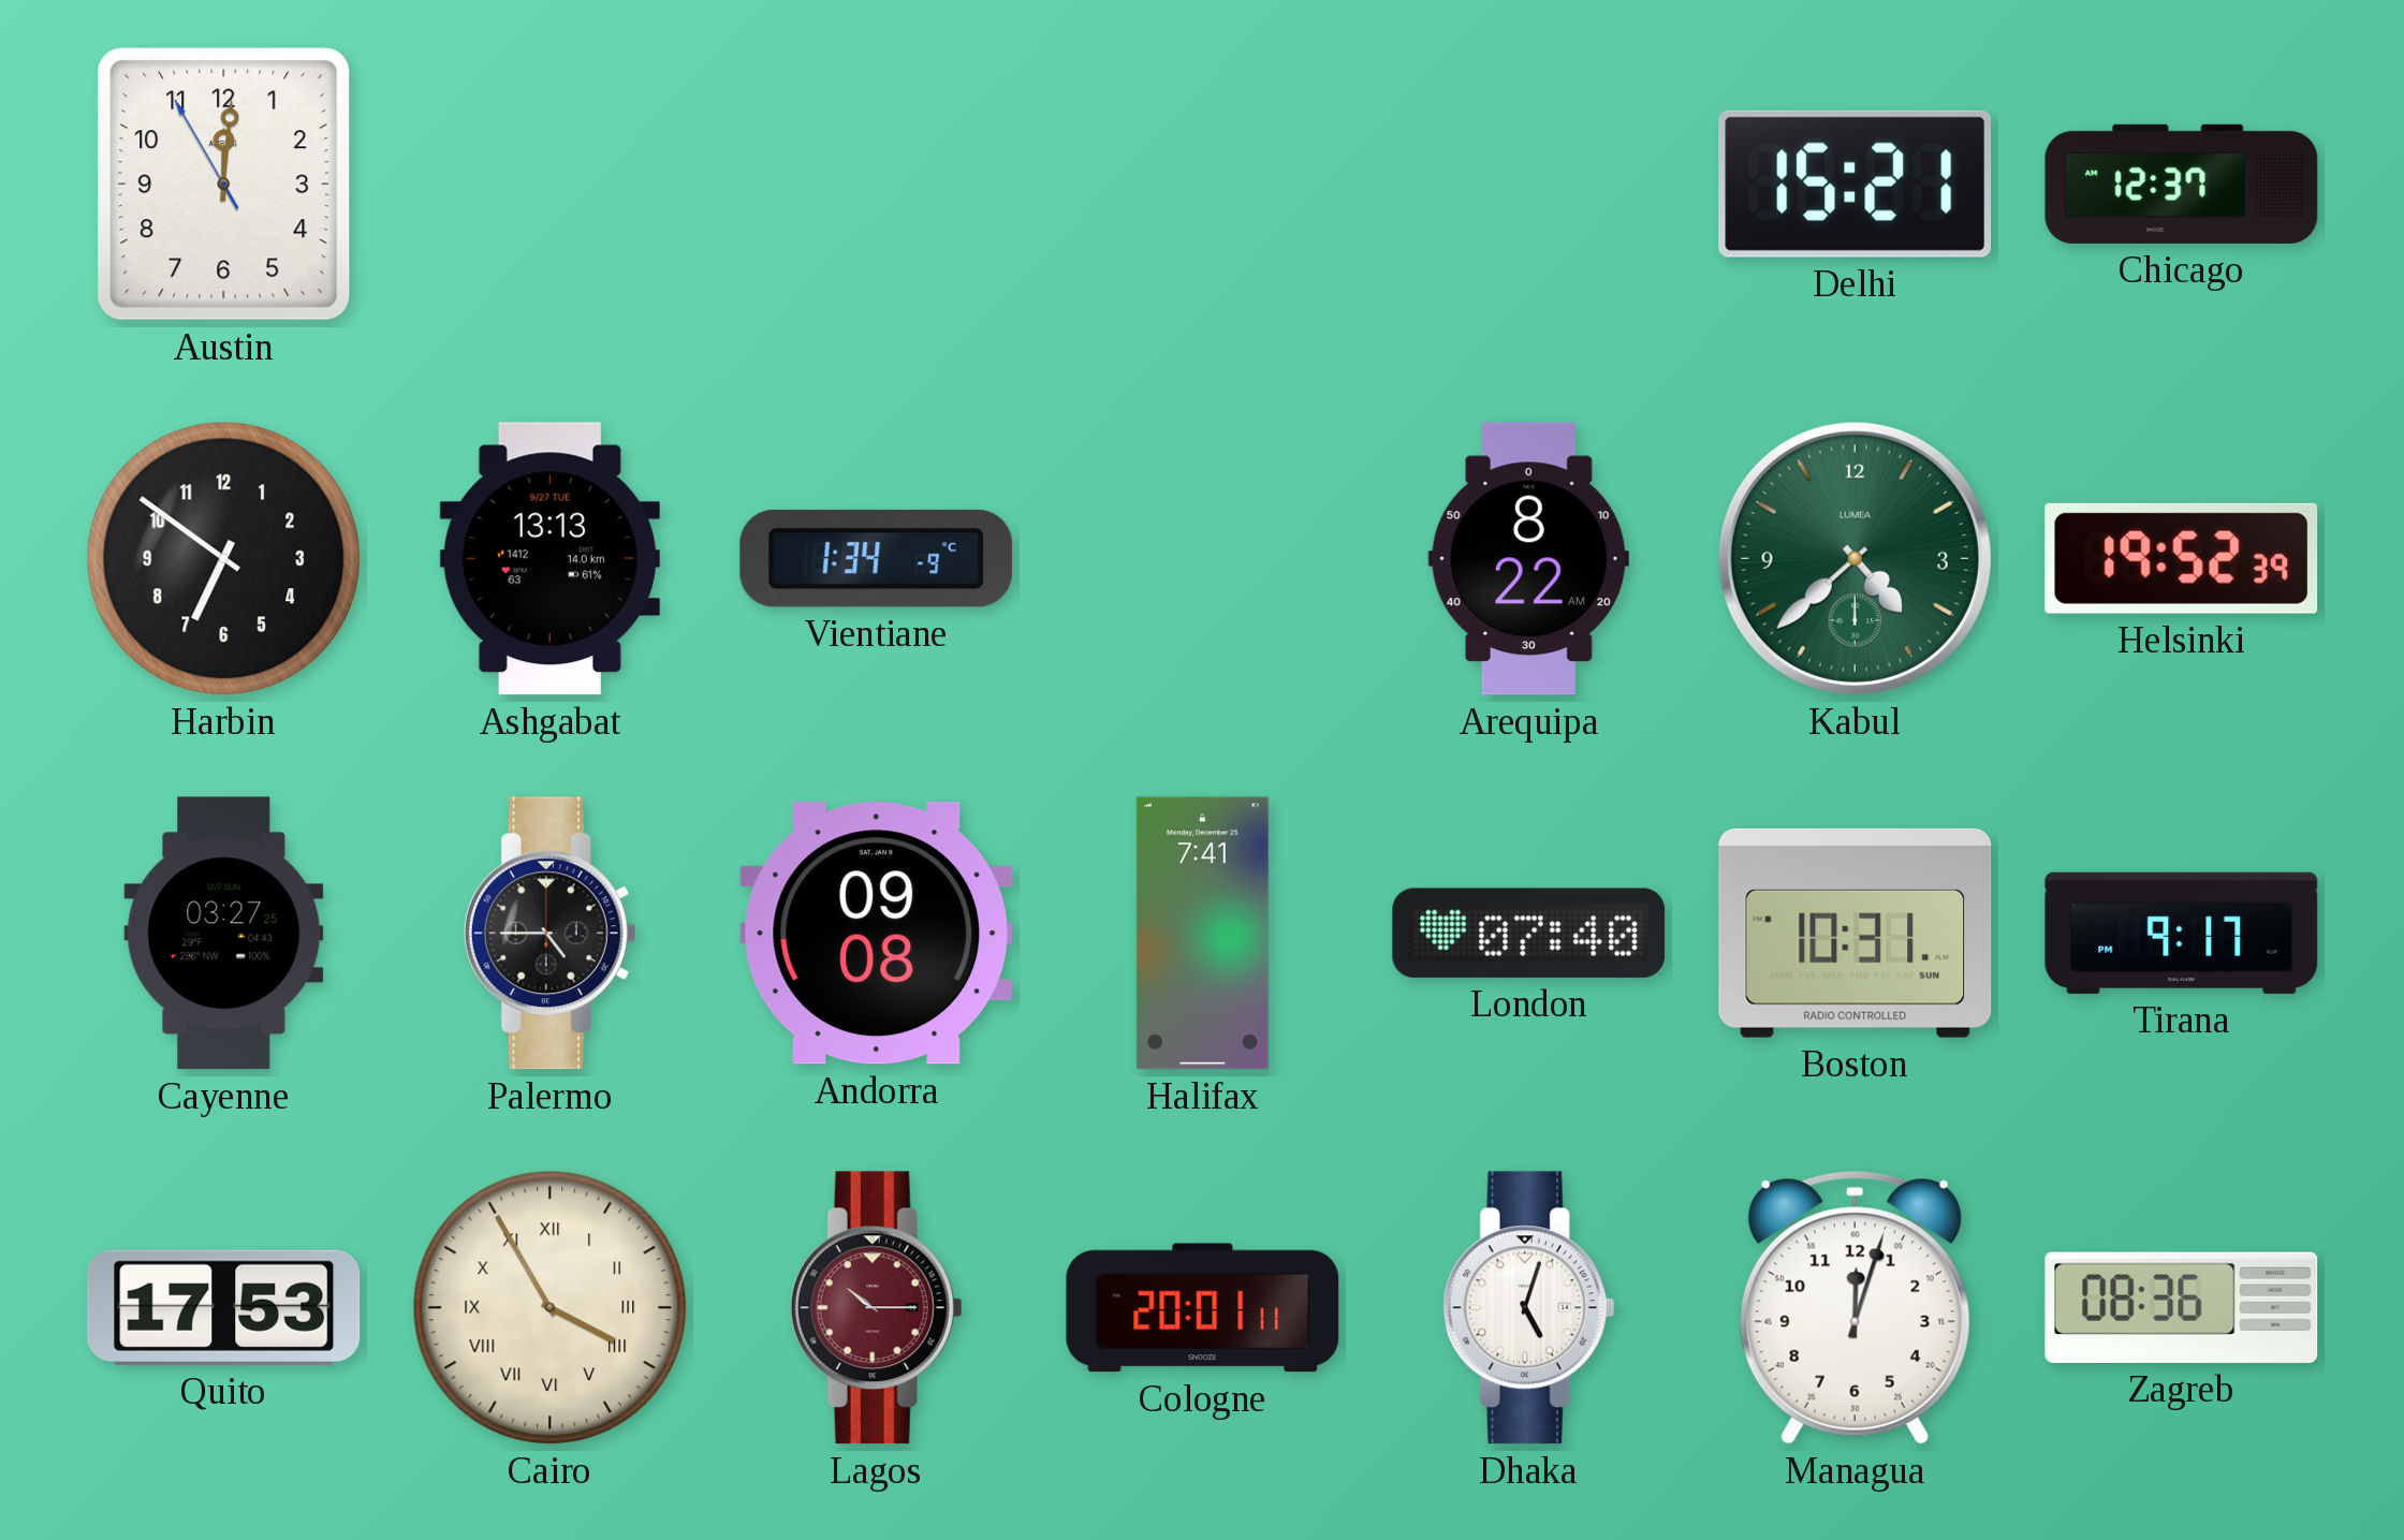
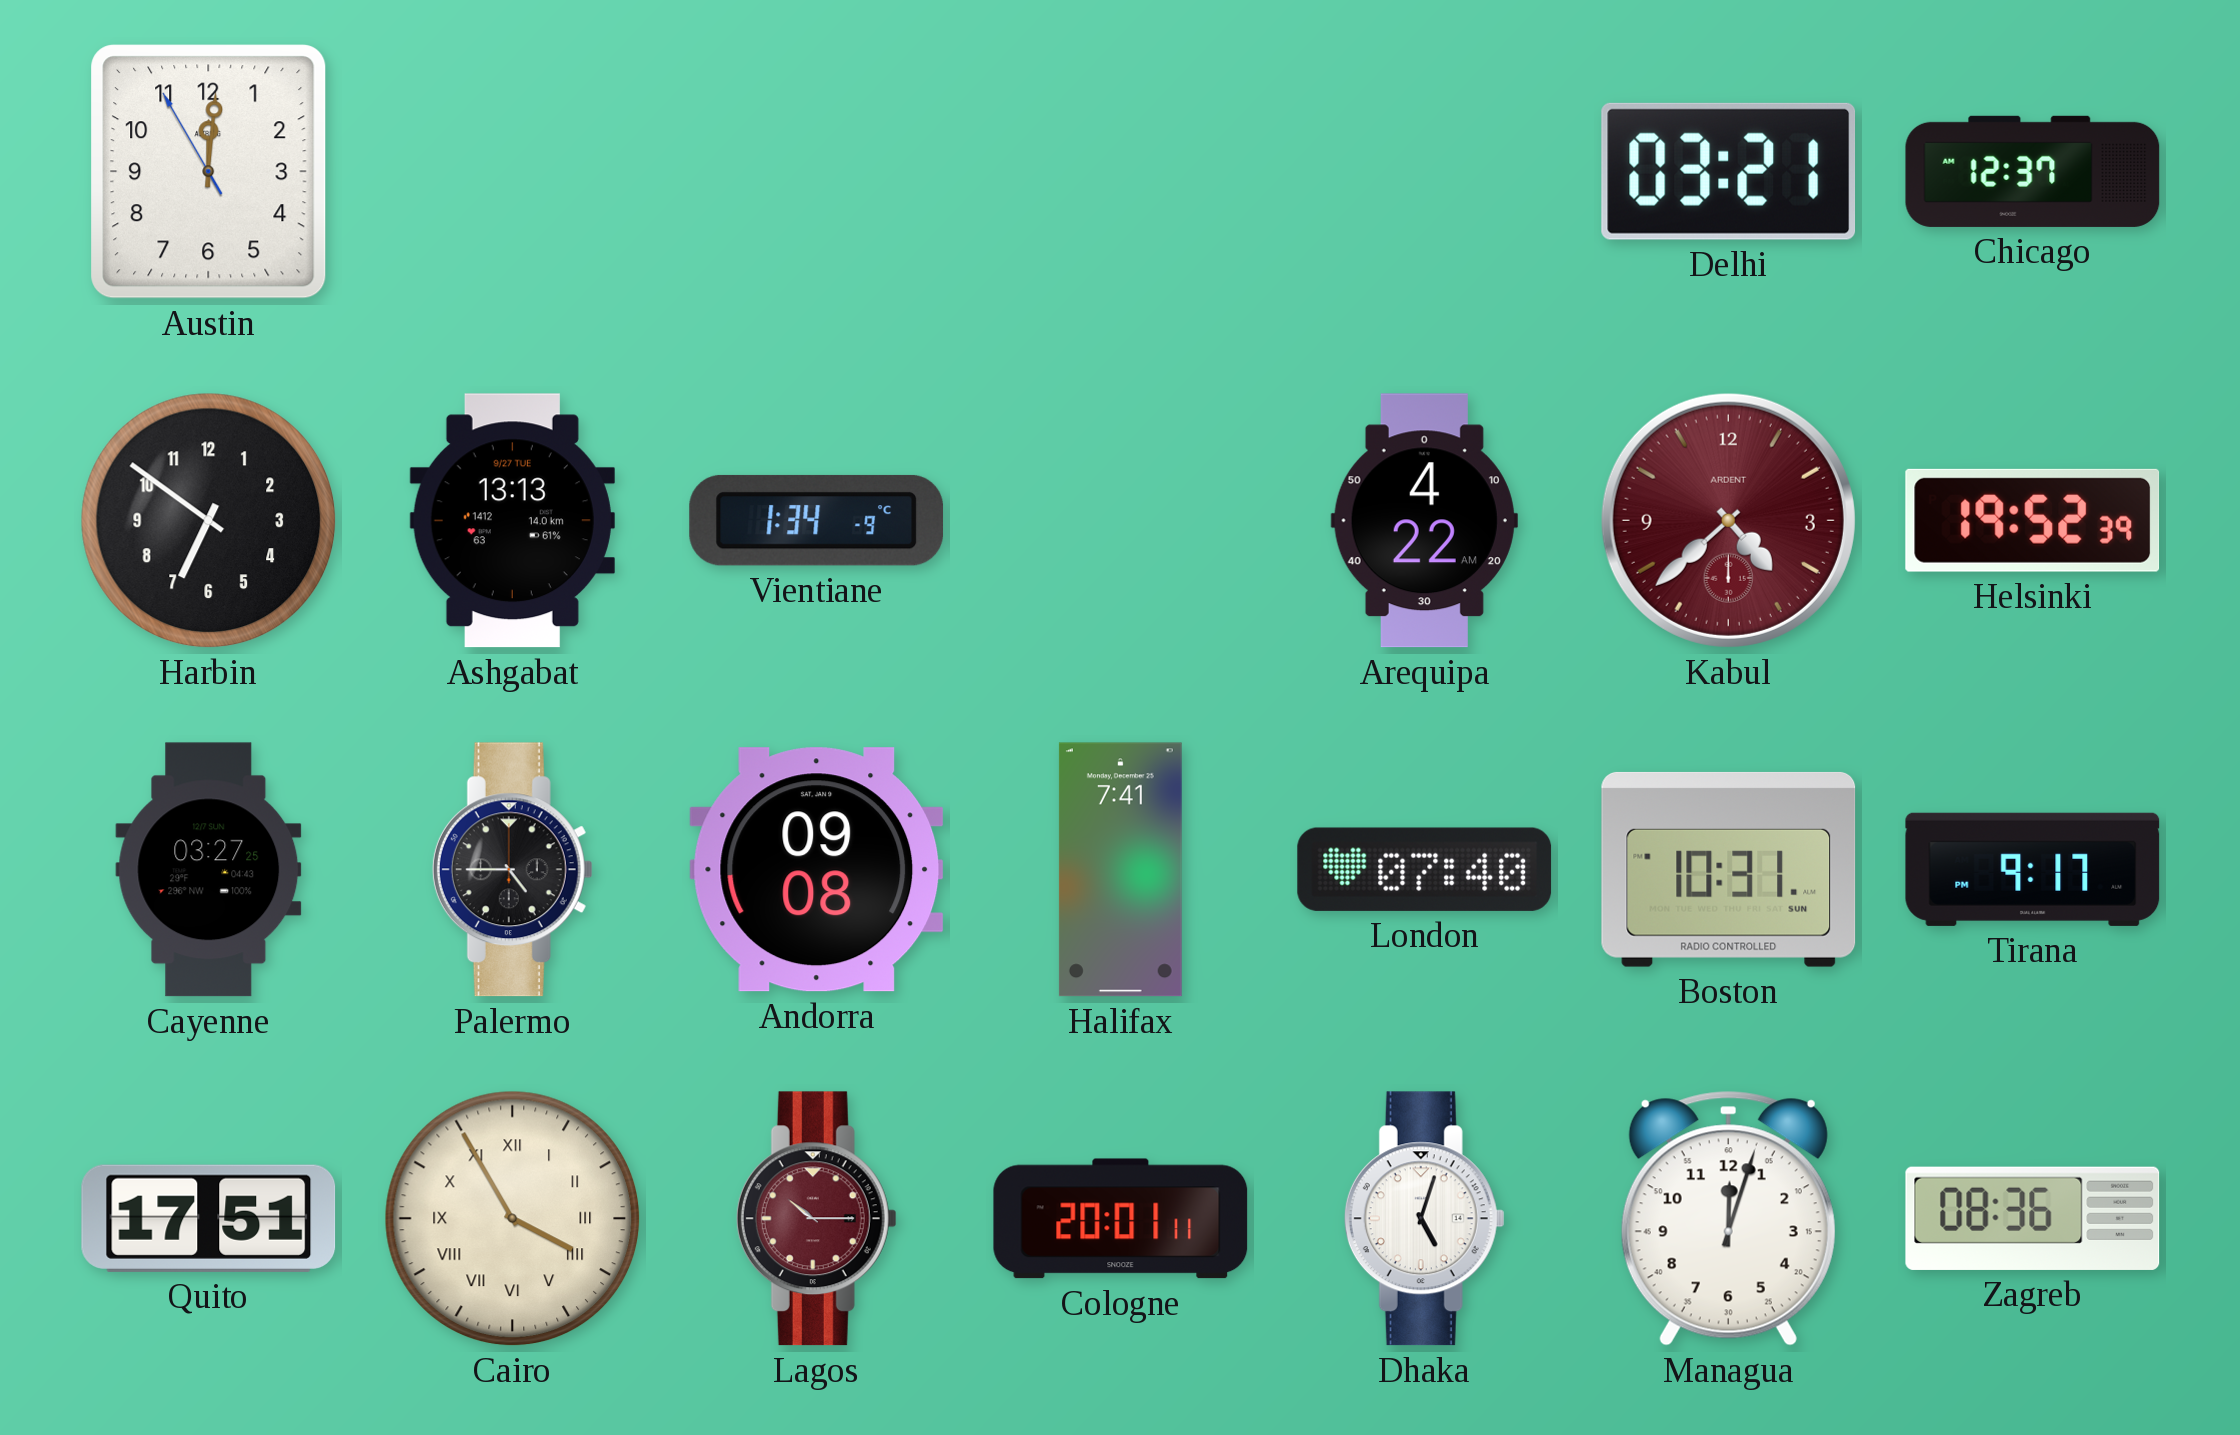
Delhi: 15:21 -> 03:21
Arequipa: 8:22 -> 4:22
Kabul dial: green -> burgundy
Kabul brand: LUMEA -> ARDENT
Quito: 17:53 -> 17:51
